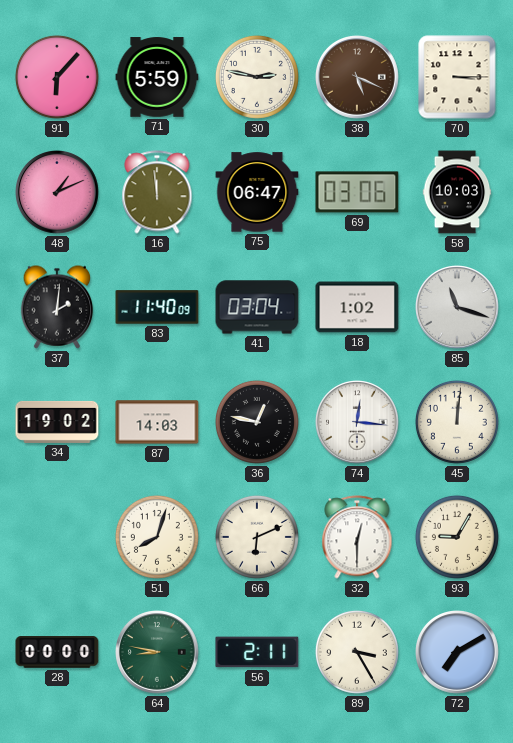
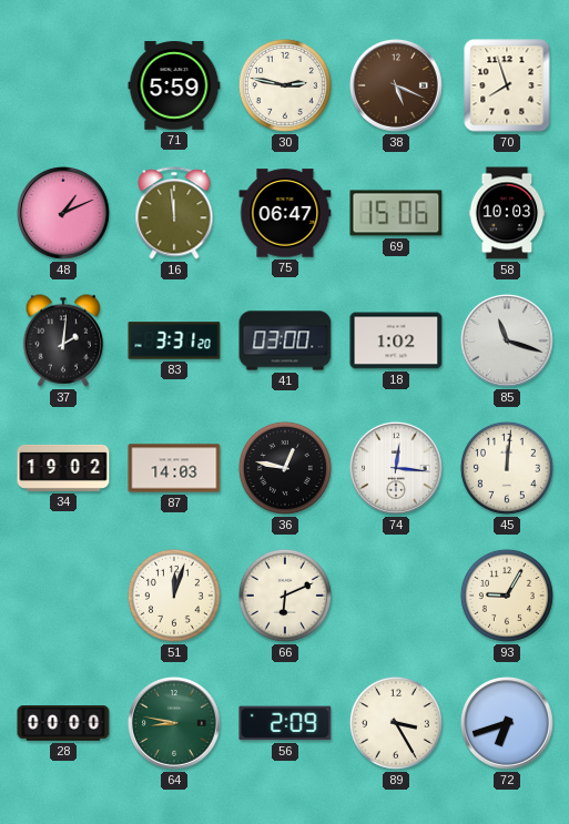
91: 6:07 -> none
70: 3:15 -> 7:57
69: 03:06 -> 15:06
83: 11:40 -> 3:31
41: 03:04 -> 03:00
51: 8:03 -> 12:03
32: 12:30 -> none
56: 2:11 -> 2:09
72: 7:10 -> 6:42
